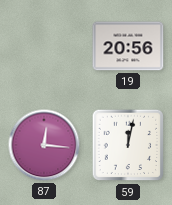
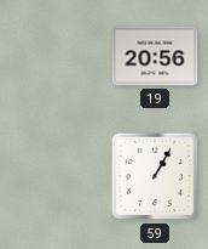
87: 12:16 -> none
59: 12:02 -> 1:05
